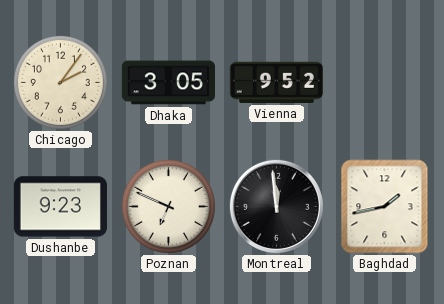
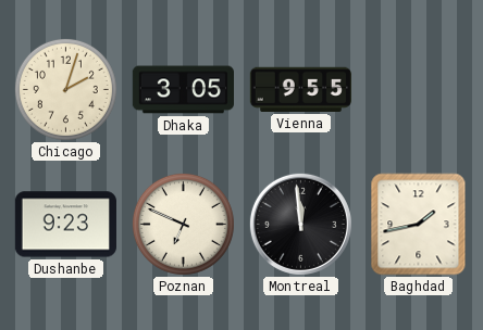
Chicago: 2:06 -> 2:03
Vienna: 9:52 -> 9:55
